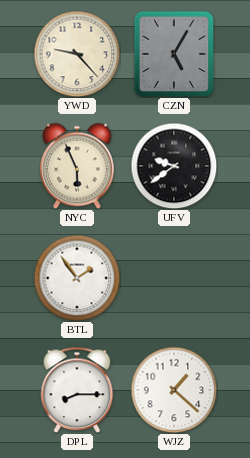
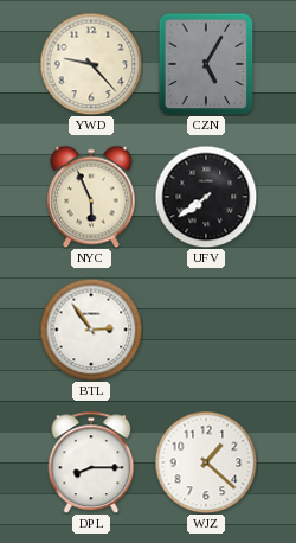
UFV: 9:39 -> 7:39
BTL: 1:54 -> 2:54
